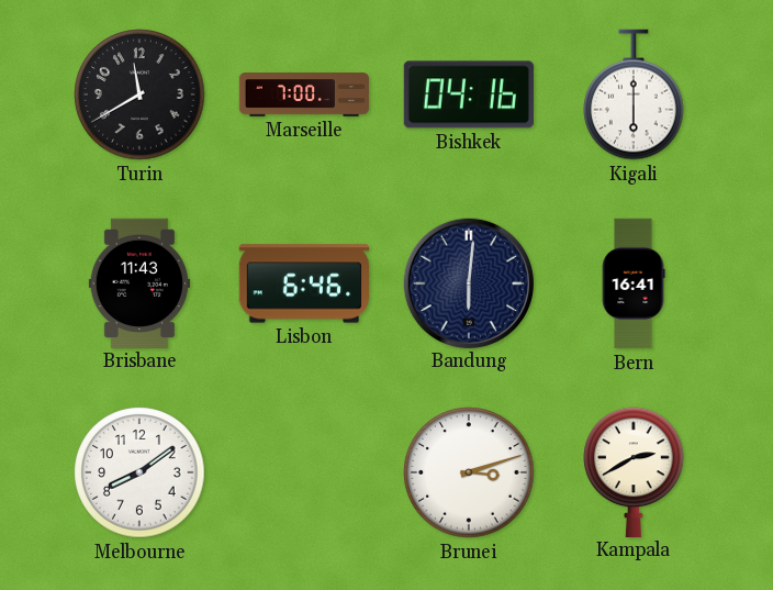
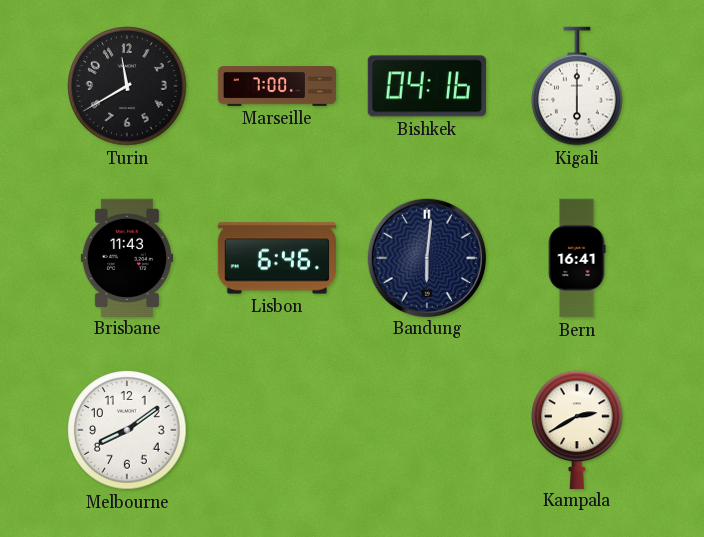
Brunei: 3:12 -> none
